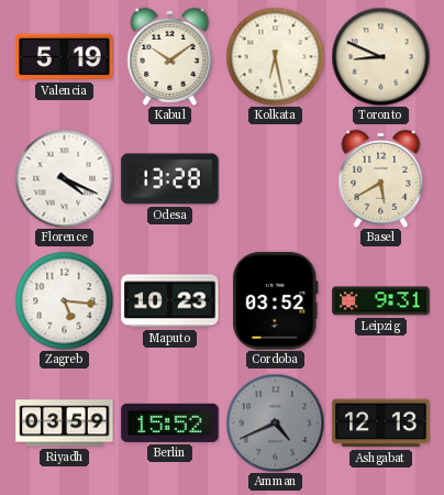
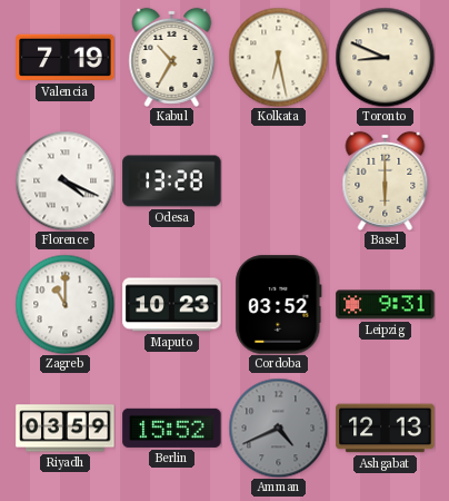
Valencia: 5:19 -> 7:19
Kabul: 10:09 -> 10:35
Basel: 5:40 -> 6:00
Zagreb: 5:16 -> 11:00
